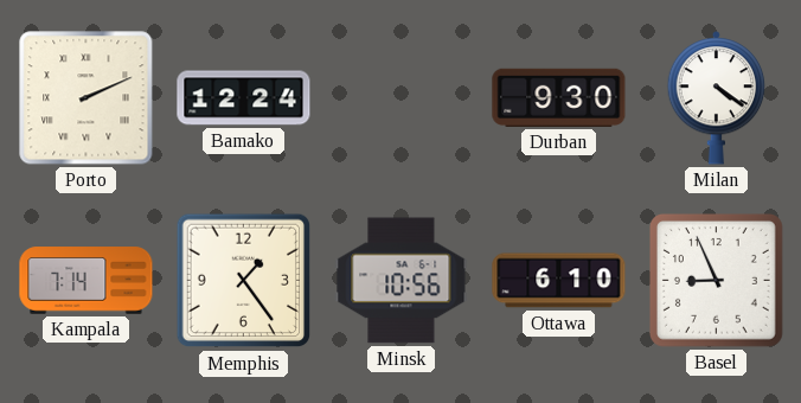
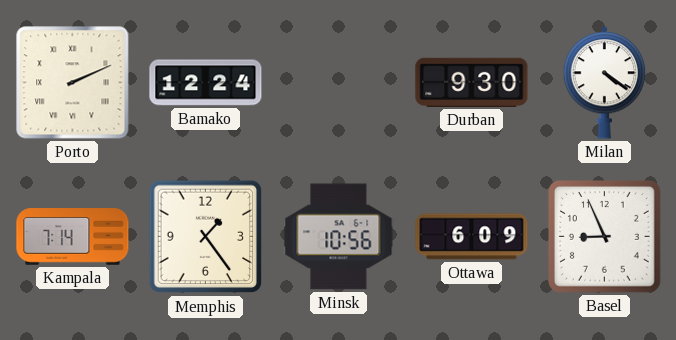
Ottawa: 6:10 -> 6:09
